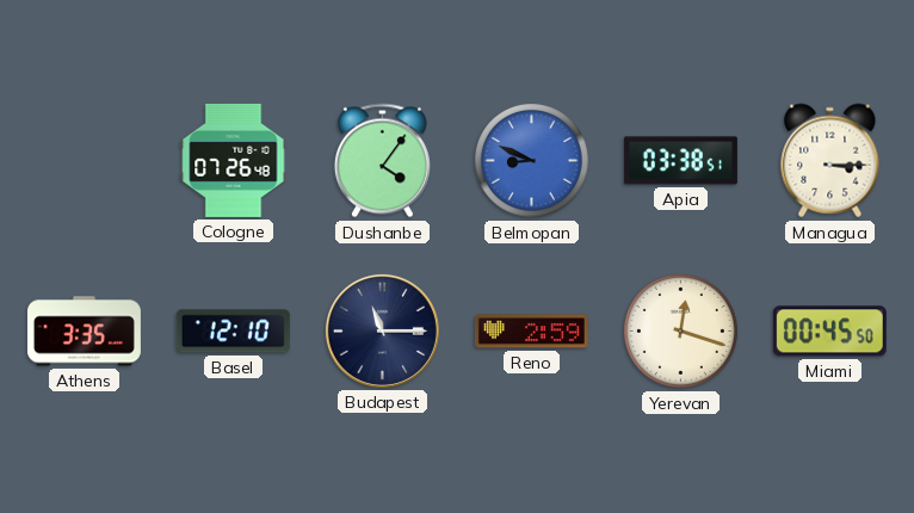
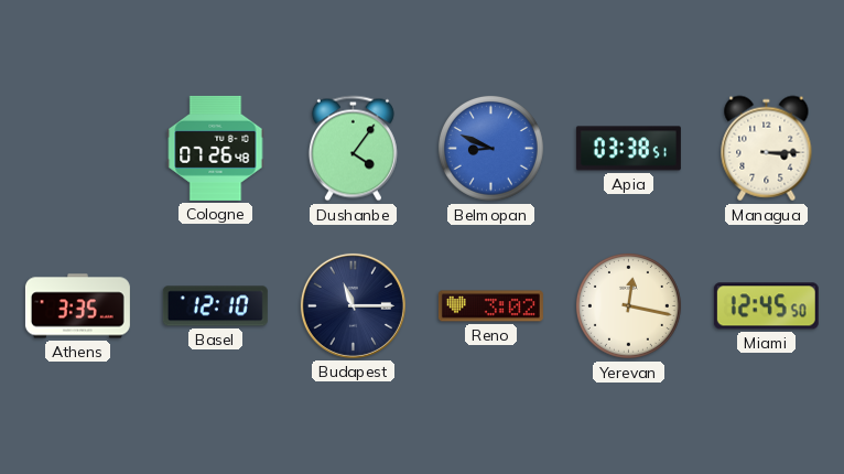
Reno: 2:59 -> 3:02
Yerevan: 12:18 -> 12:17
Miami: 00:45 -> 12:45
